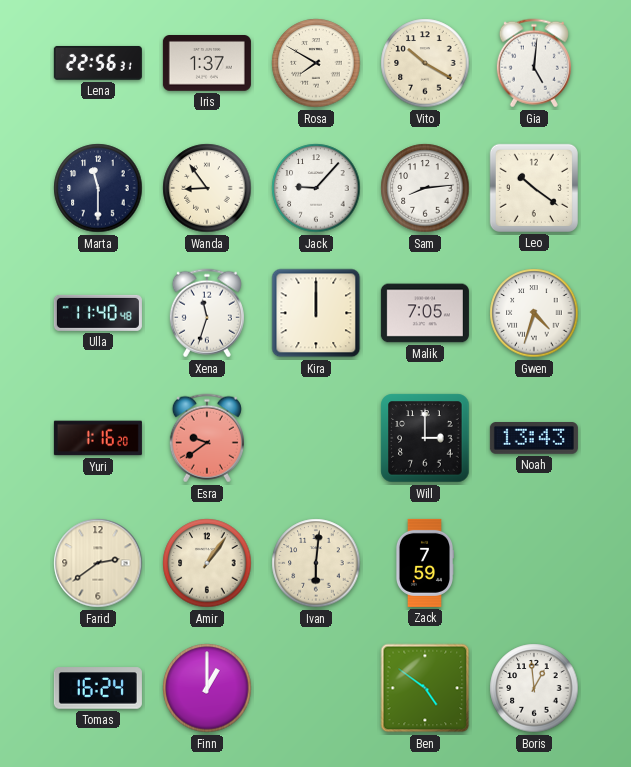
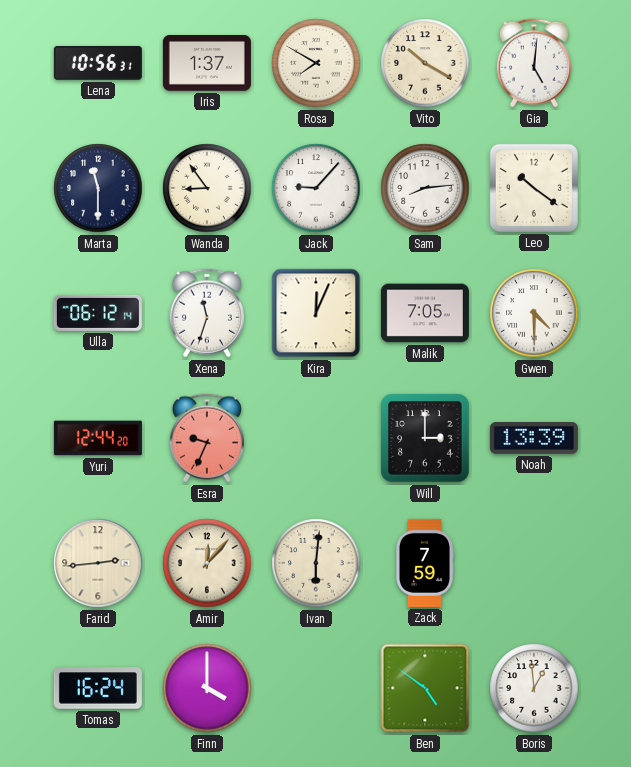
Lena: 22:56 -> 10:56
Ulla: 11:40 -> 06:12
Kira: 12:00 -> 12:04
Gwen: 4:33 -> 4:30
Yuri: 1:16 -> 12:44
Esra: 9:39 -> 9:34
Noah: 13:43 -> 13:39
Farid: 2:39 -> 2:44
Amir: 1:06 -> 12:07
Finn: 1:00 -> 4:00
